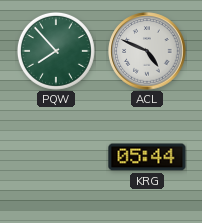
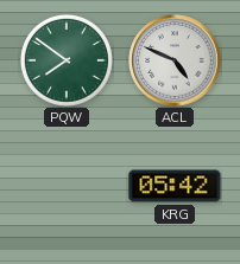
PQW: 7:53 -> 7:51
KRG: 05:44 -> 05:42
